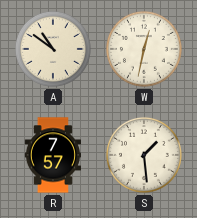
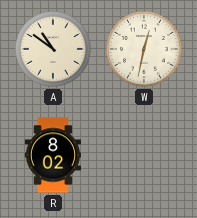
R: 7:57 -> 8:02
S: 1:29 -> none
